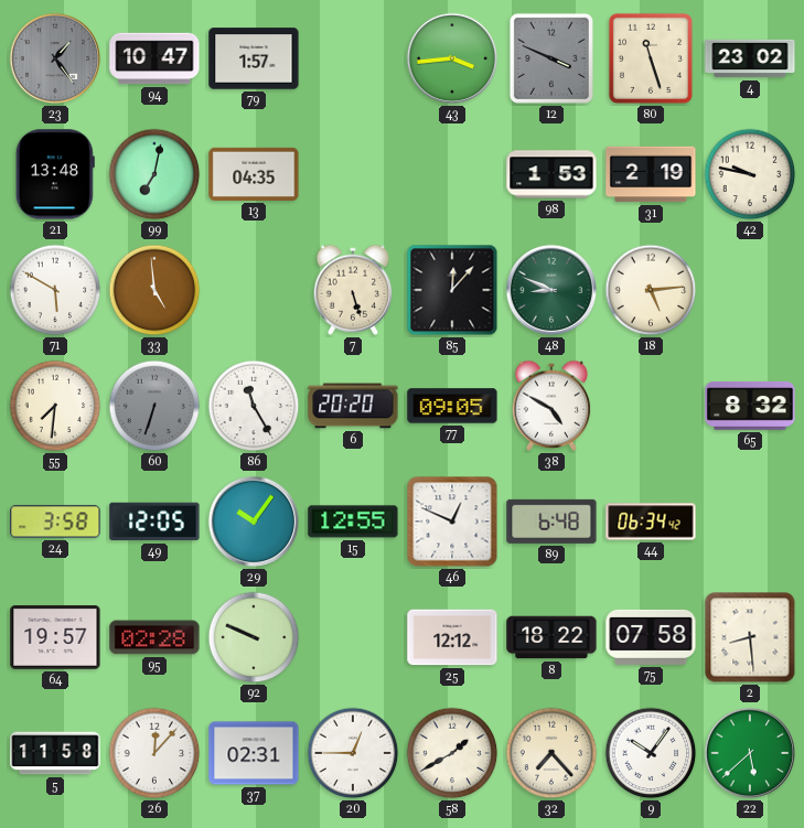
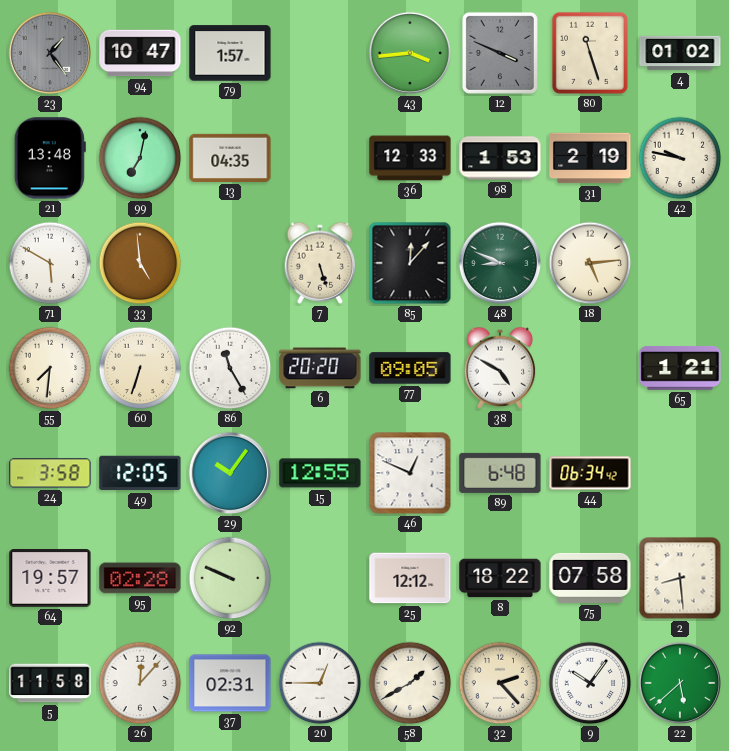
4: 23:02 -> 01:02
36: none -> 12:33
60 dial: grey -> cream
65: 8:32 -> 1:21
32: 7:23 -> 2:23
